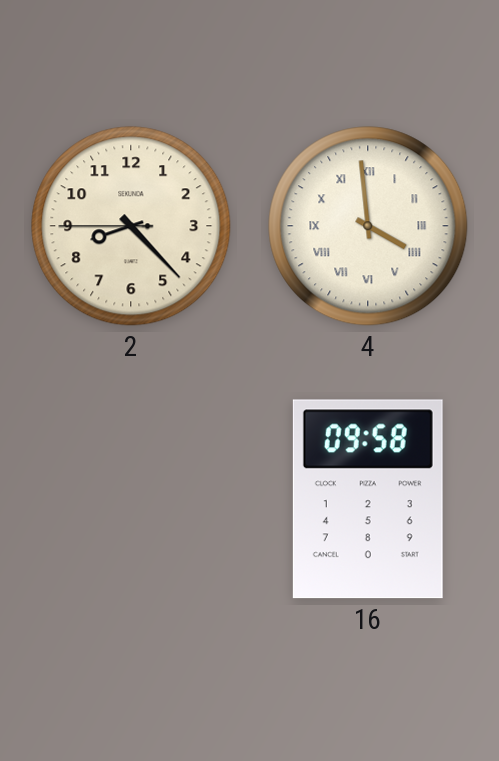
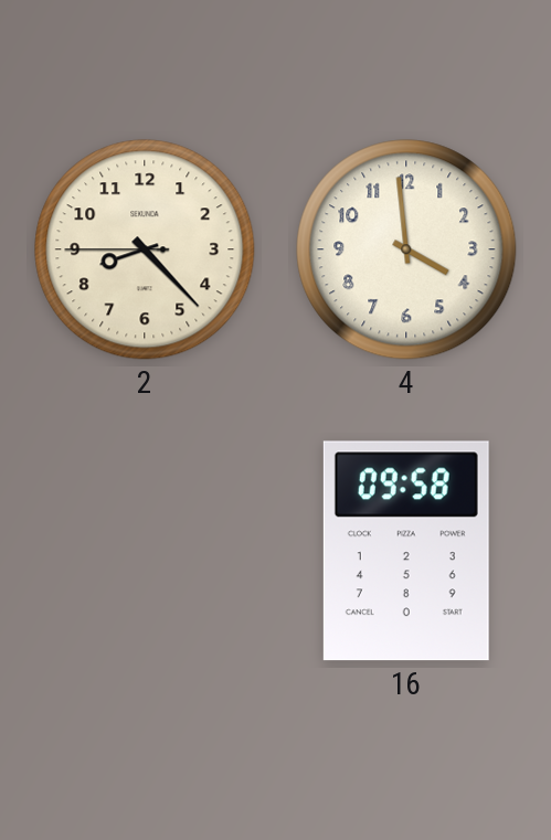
4 numerals: Roman -> Arabic
